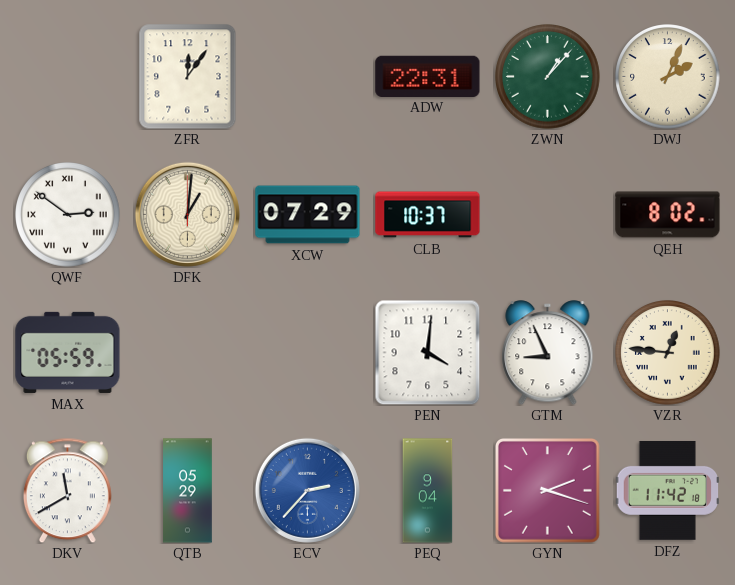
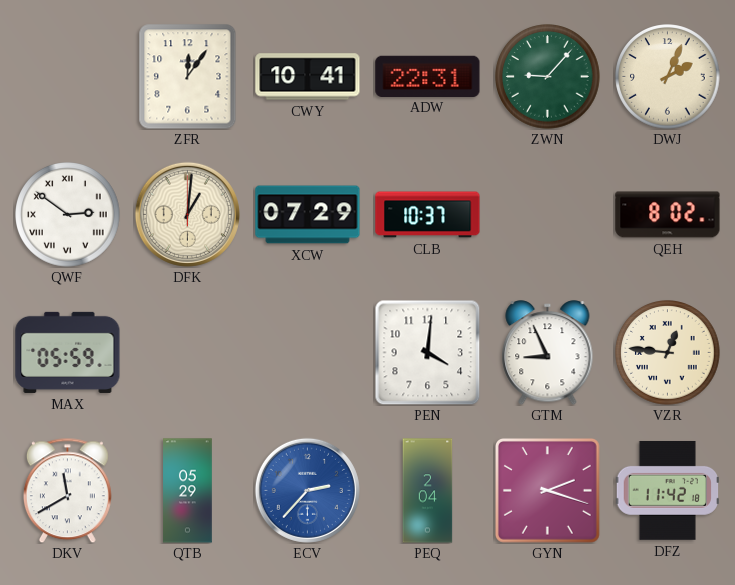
CWY: none -> 10:41
ZWN: 1:07 -> 9:07
PEQ: 9:04 -> 2:04
